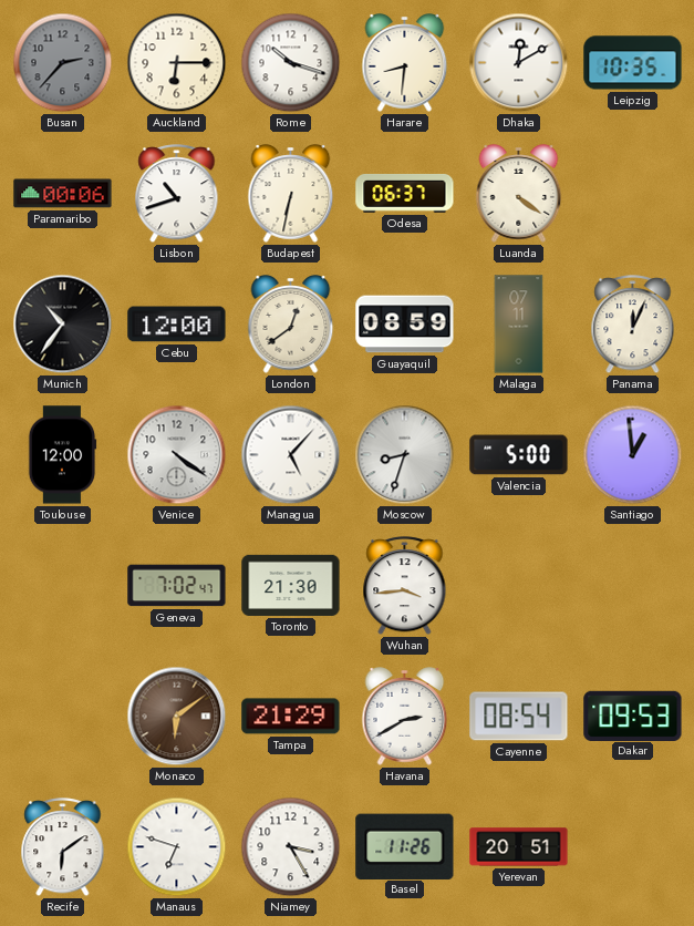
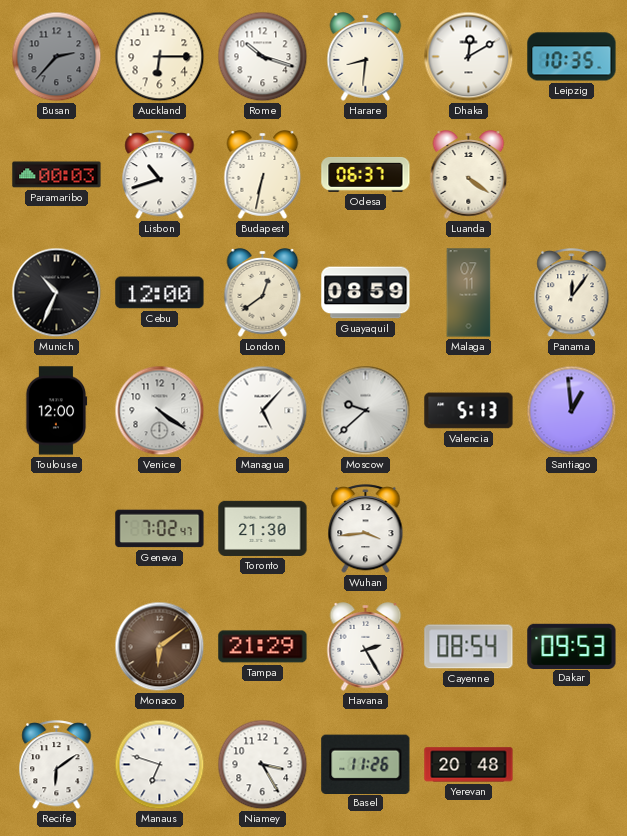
Paramaribo: 00:06 -> 00:03
Munich: 10:36 -> 10:34
Panama: 12:04 -> 12:06
Moscow: 8:33 -> 9:38
Valencia: 5:00 -> 5:13
Havana: 2:40 -> 2:25
Yerevan: 20:51 -> 20:48
